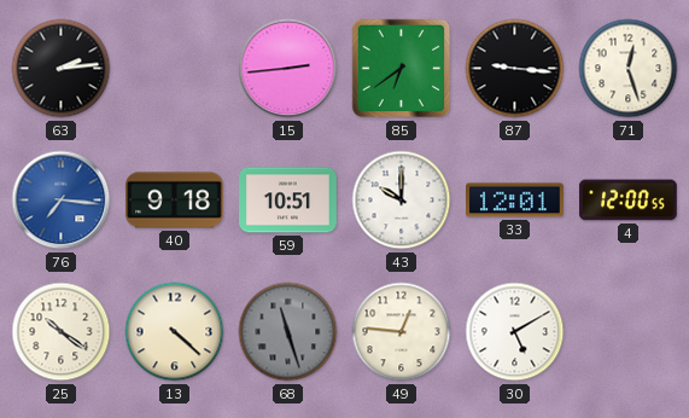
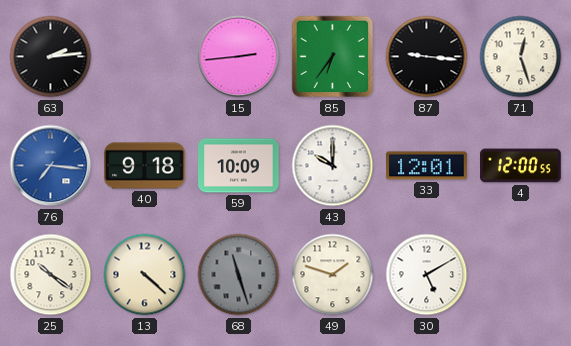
85: 6:39 -> 6:36
59: 10:51 -> 10:09
49: 12:46 -> 1:48
